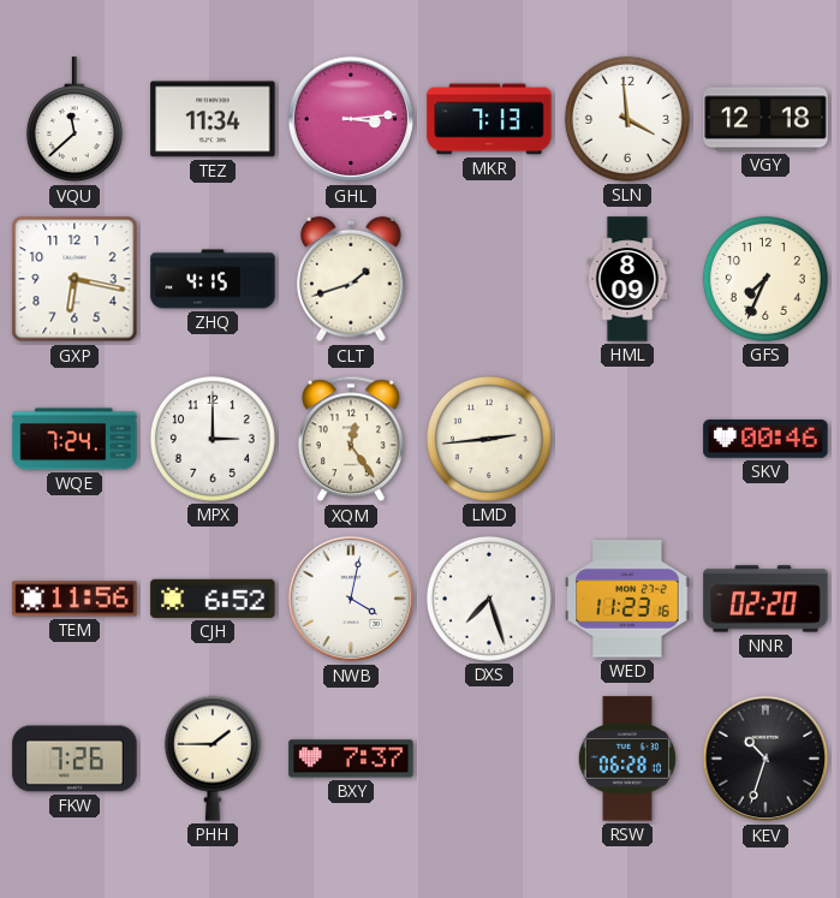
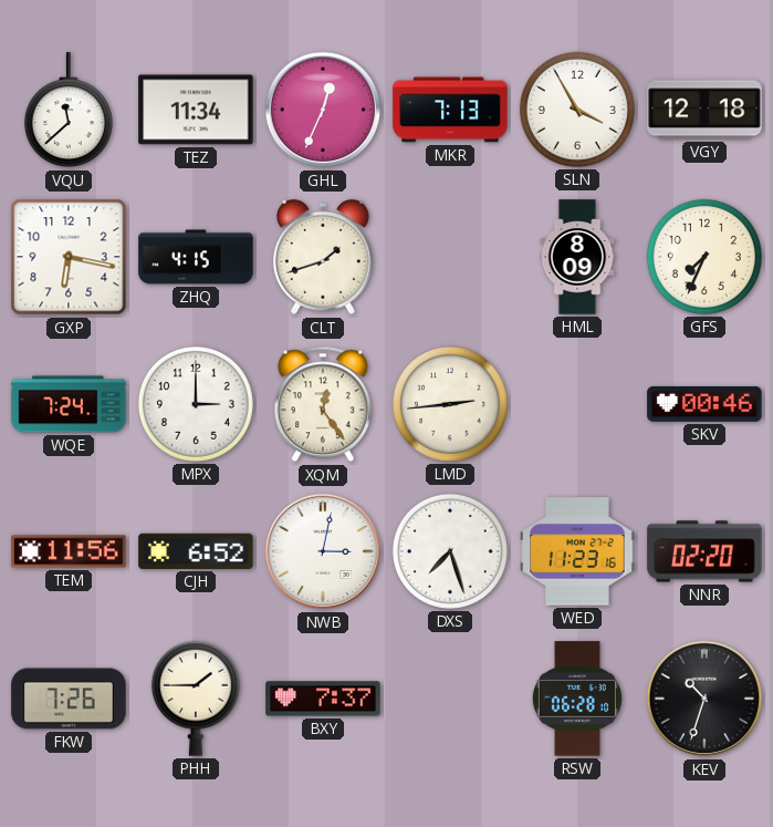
GHL: 3:14 -> 12:34
SLN: 3:59 -> 3:55
NWB: 4:02 -> 3:02
